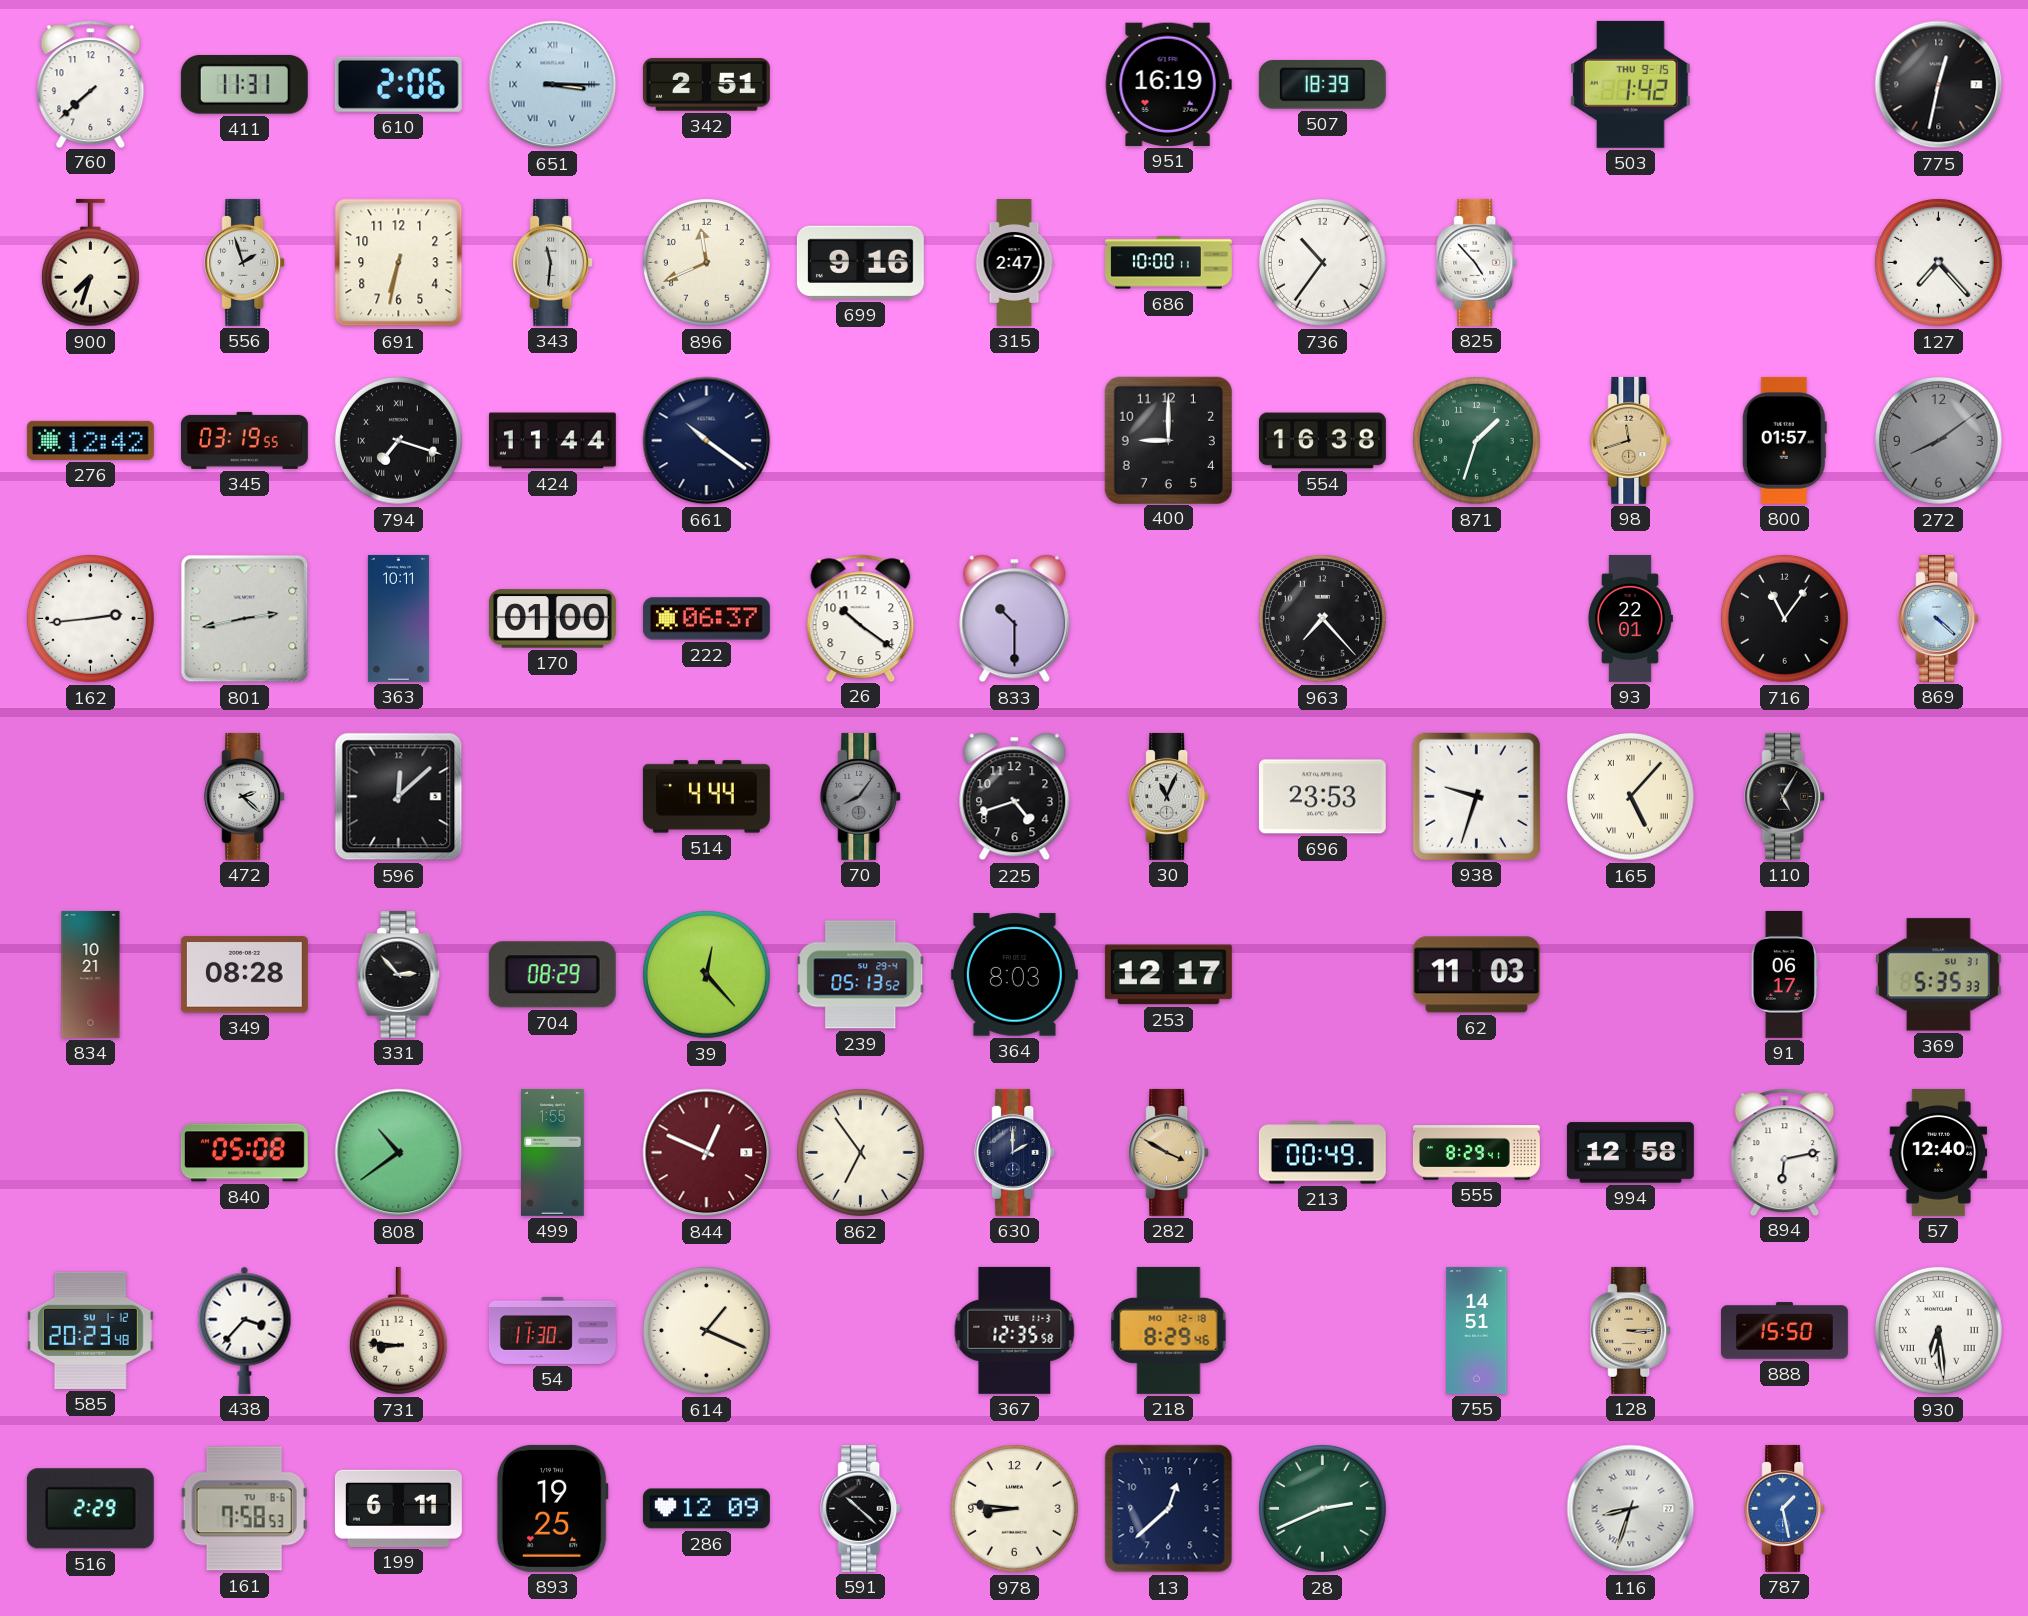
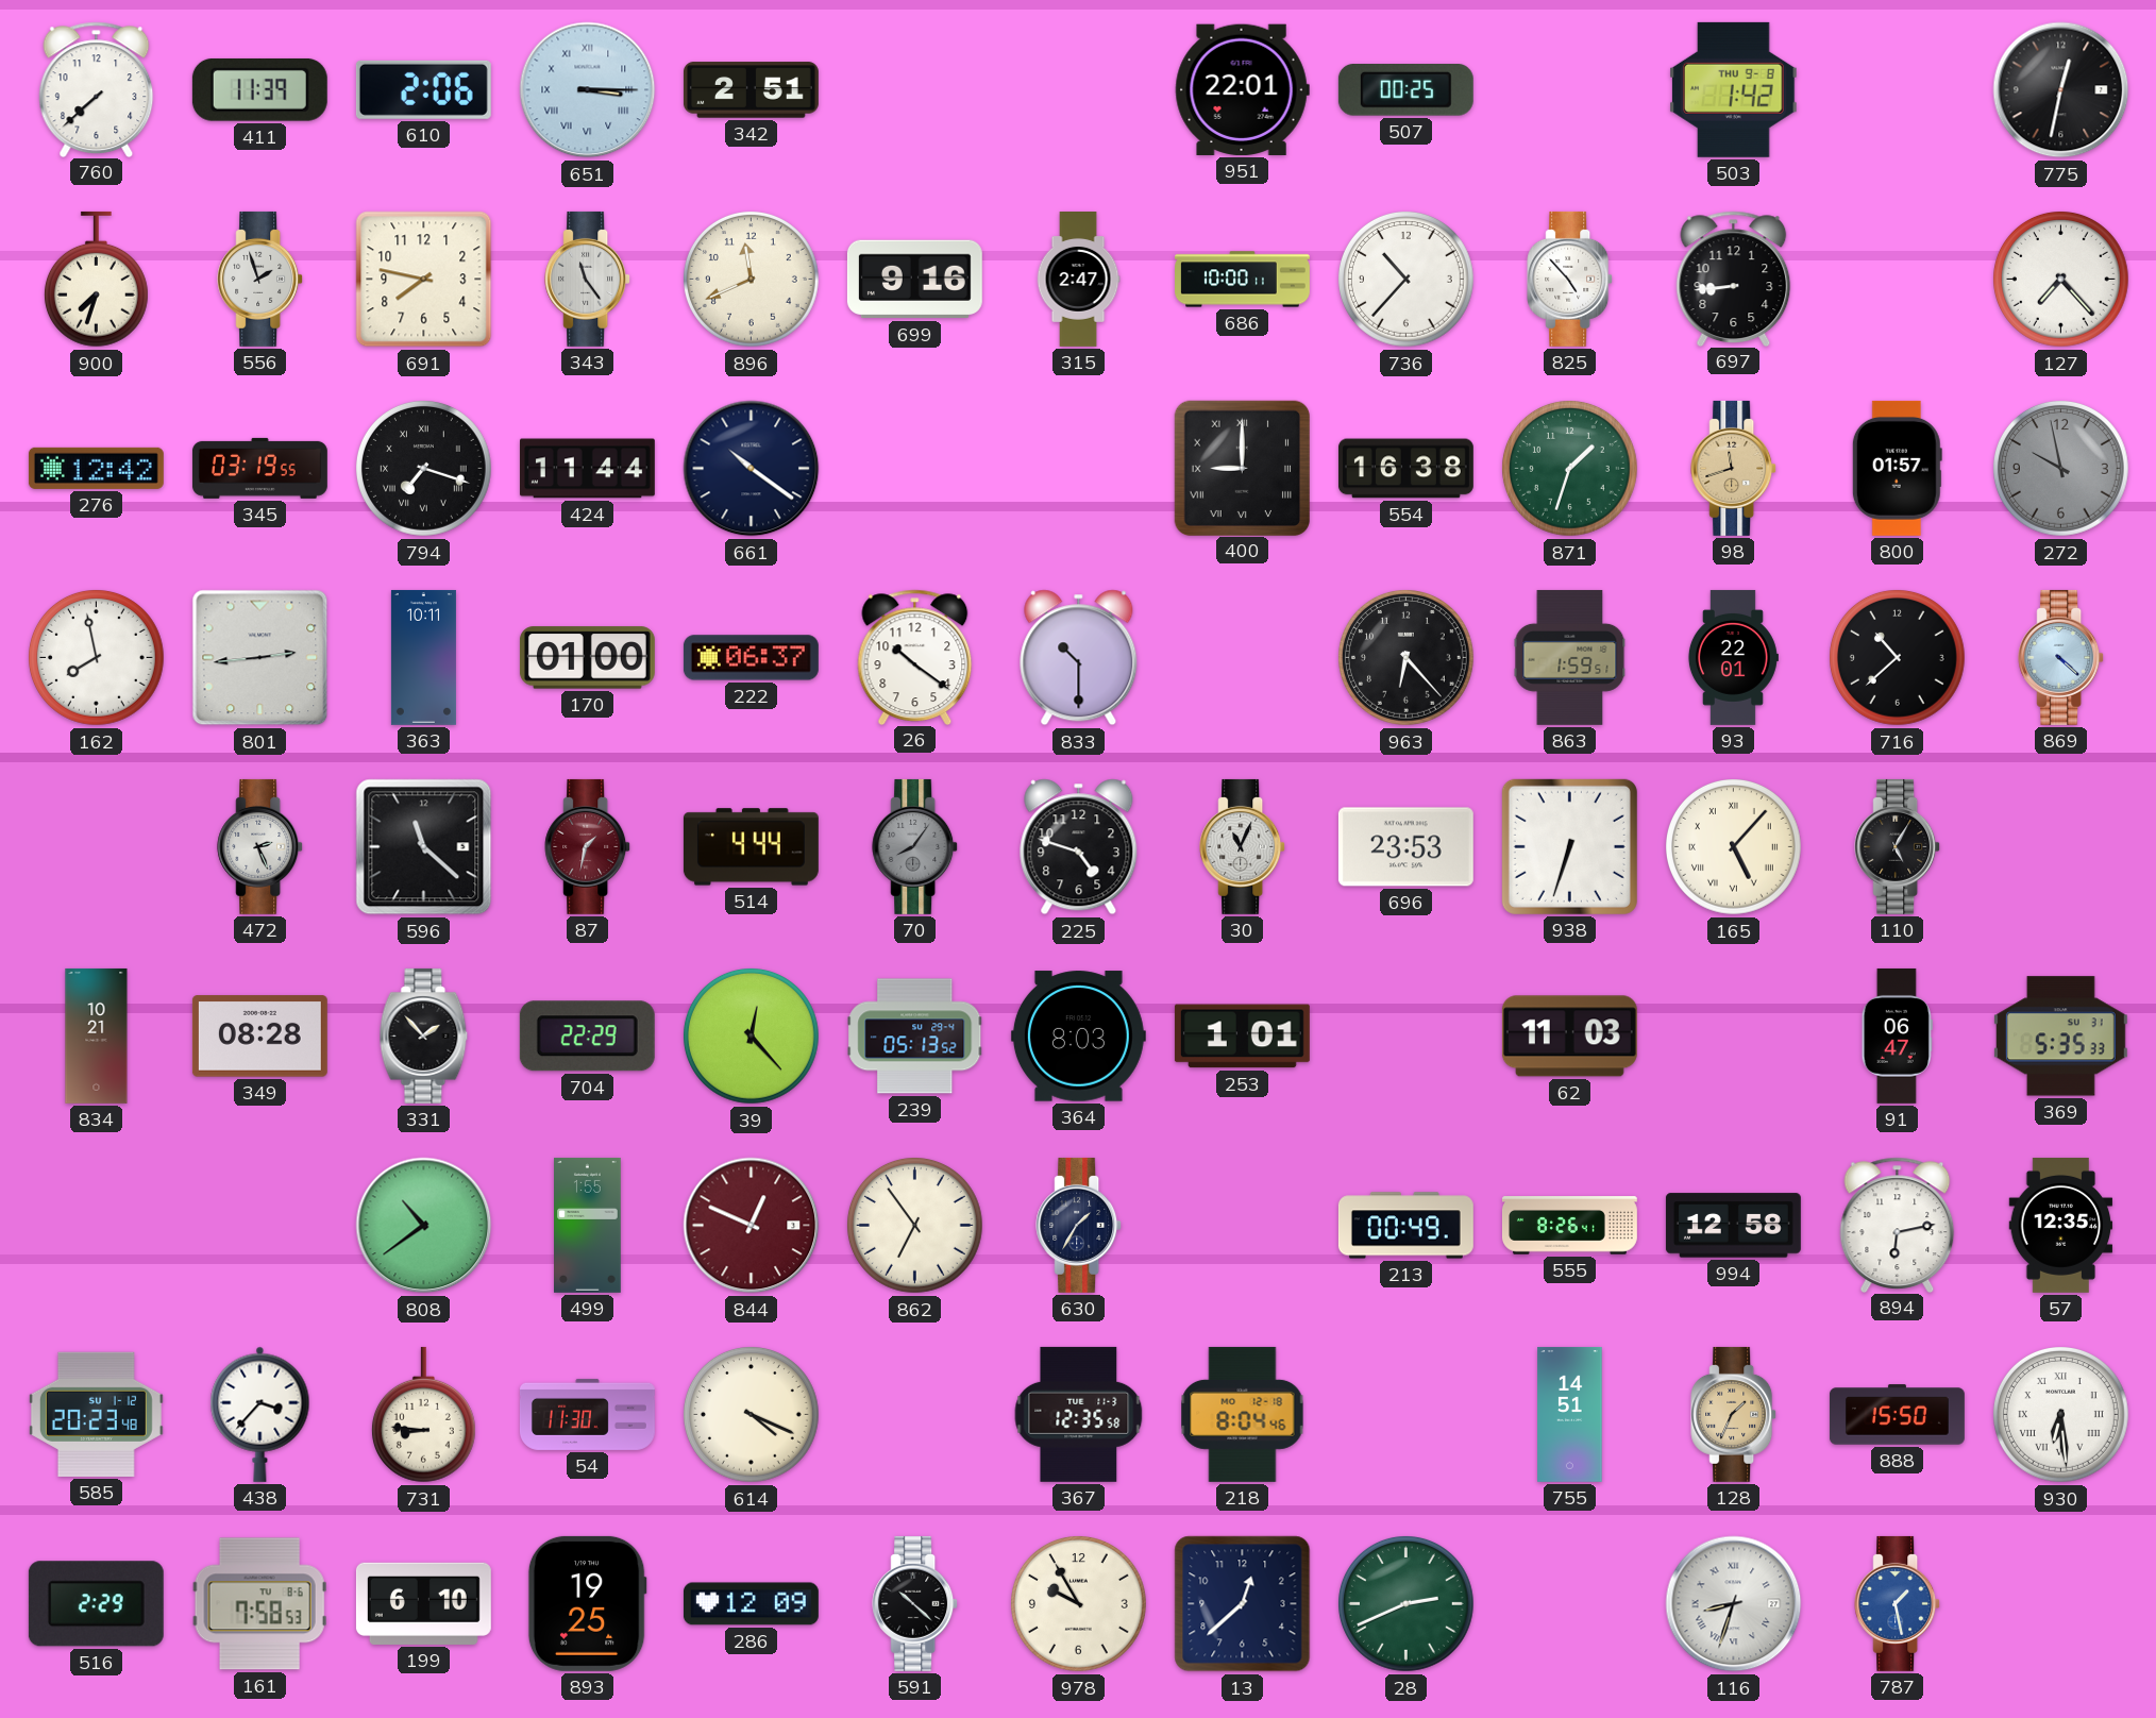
411: 11:31 -> 11:39
951: 16:19 -> 22:01
507: 18:39 -> 00:25
503 date: THU 9-15 -> THU 9-8
691: 6:32 -> 7:47
343: 11:31 -> 11:24
736: 10:36 -> 10:37
697: none -> 8:44
400 numerals: Arabic -> Roman
272: 8:09 -> 9:58
162: 2:44 -> 7:58
801: 2:43 -> 2:44
963: 7:23 -> 6:23
863: none -> 1:59
716: 11:06 -> 10:38
472: 2:22 -> 2:26
596: 12:08 -> 11:22
87: none -> 1:32
225: 4:42 -> 4:48
938: 9:33 -> 6:33
331: 2:53 -> 1:53
704: 08:29 -> 22:29
253: 12:17 -> 1:01
91: 06:17 -> 06:47
840: 05:08 -> none
630: 2:00 -> 1:35
282: 3:50 -> none
555: 8:29 -> 8:26
57: 12:40 -> 12:35
614: 1:19 -> 4:19
218: 8:29 -> 8:04
128: 3:15 -> 1:34
199: 6:11 -> 6:10
978: 8:46 -> 9:55
